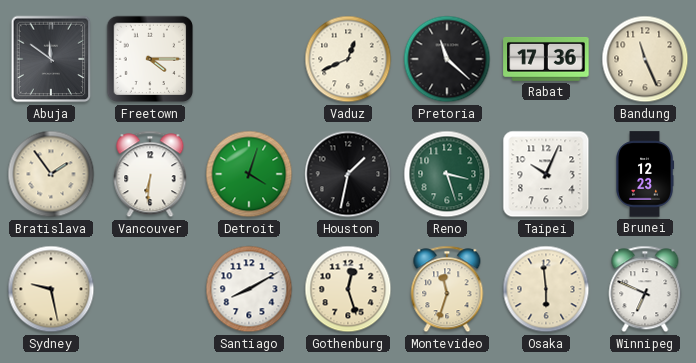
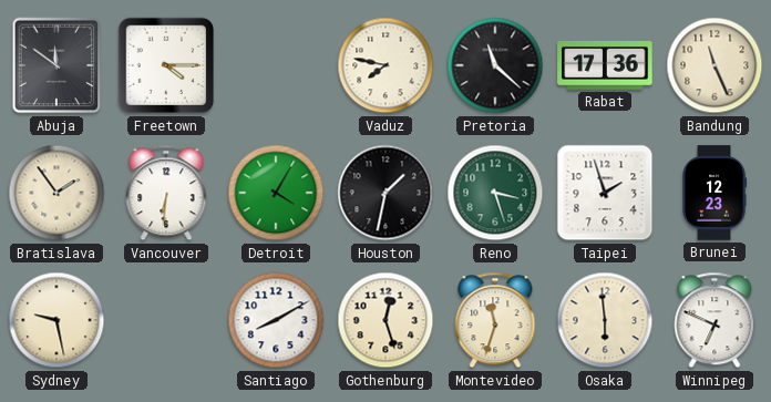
Vaduz: 12:41 -> 7:47
Detroit: 4:03 -> 4:05
Taipei: 10:04 -> 1:57
